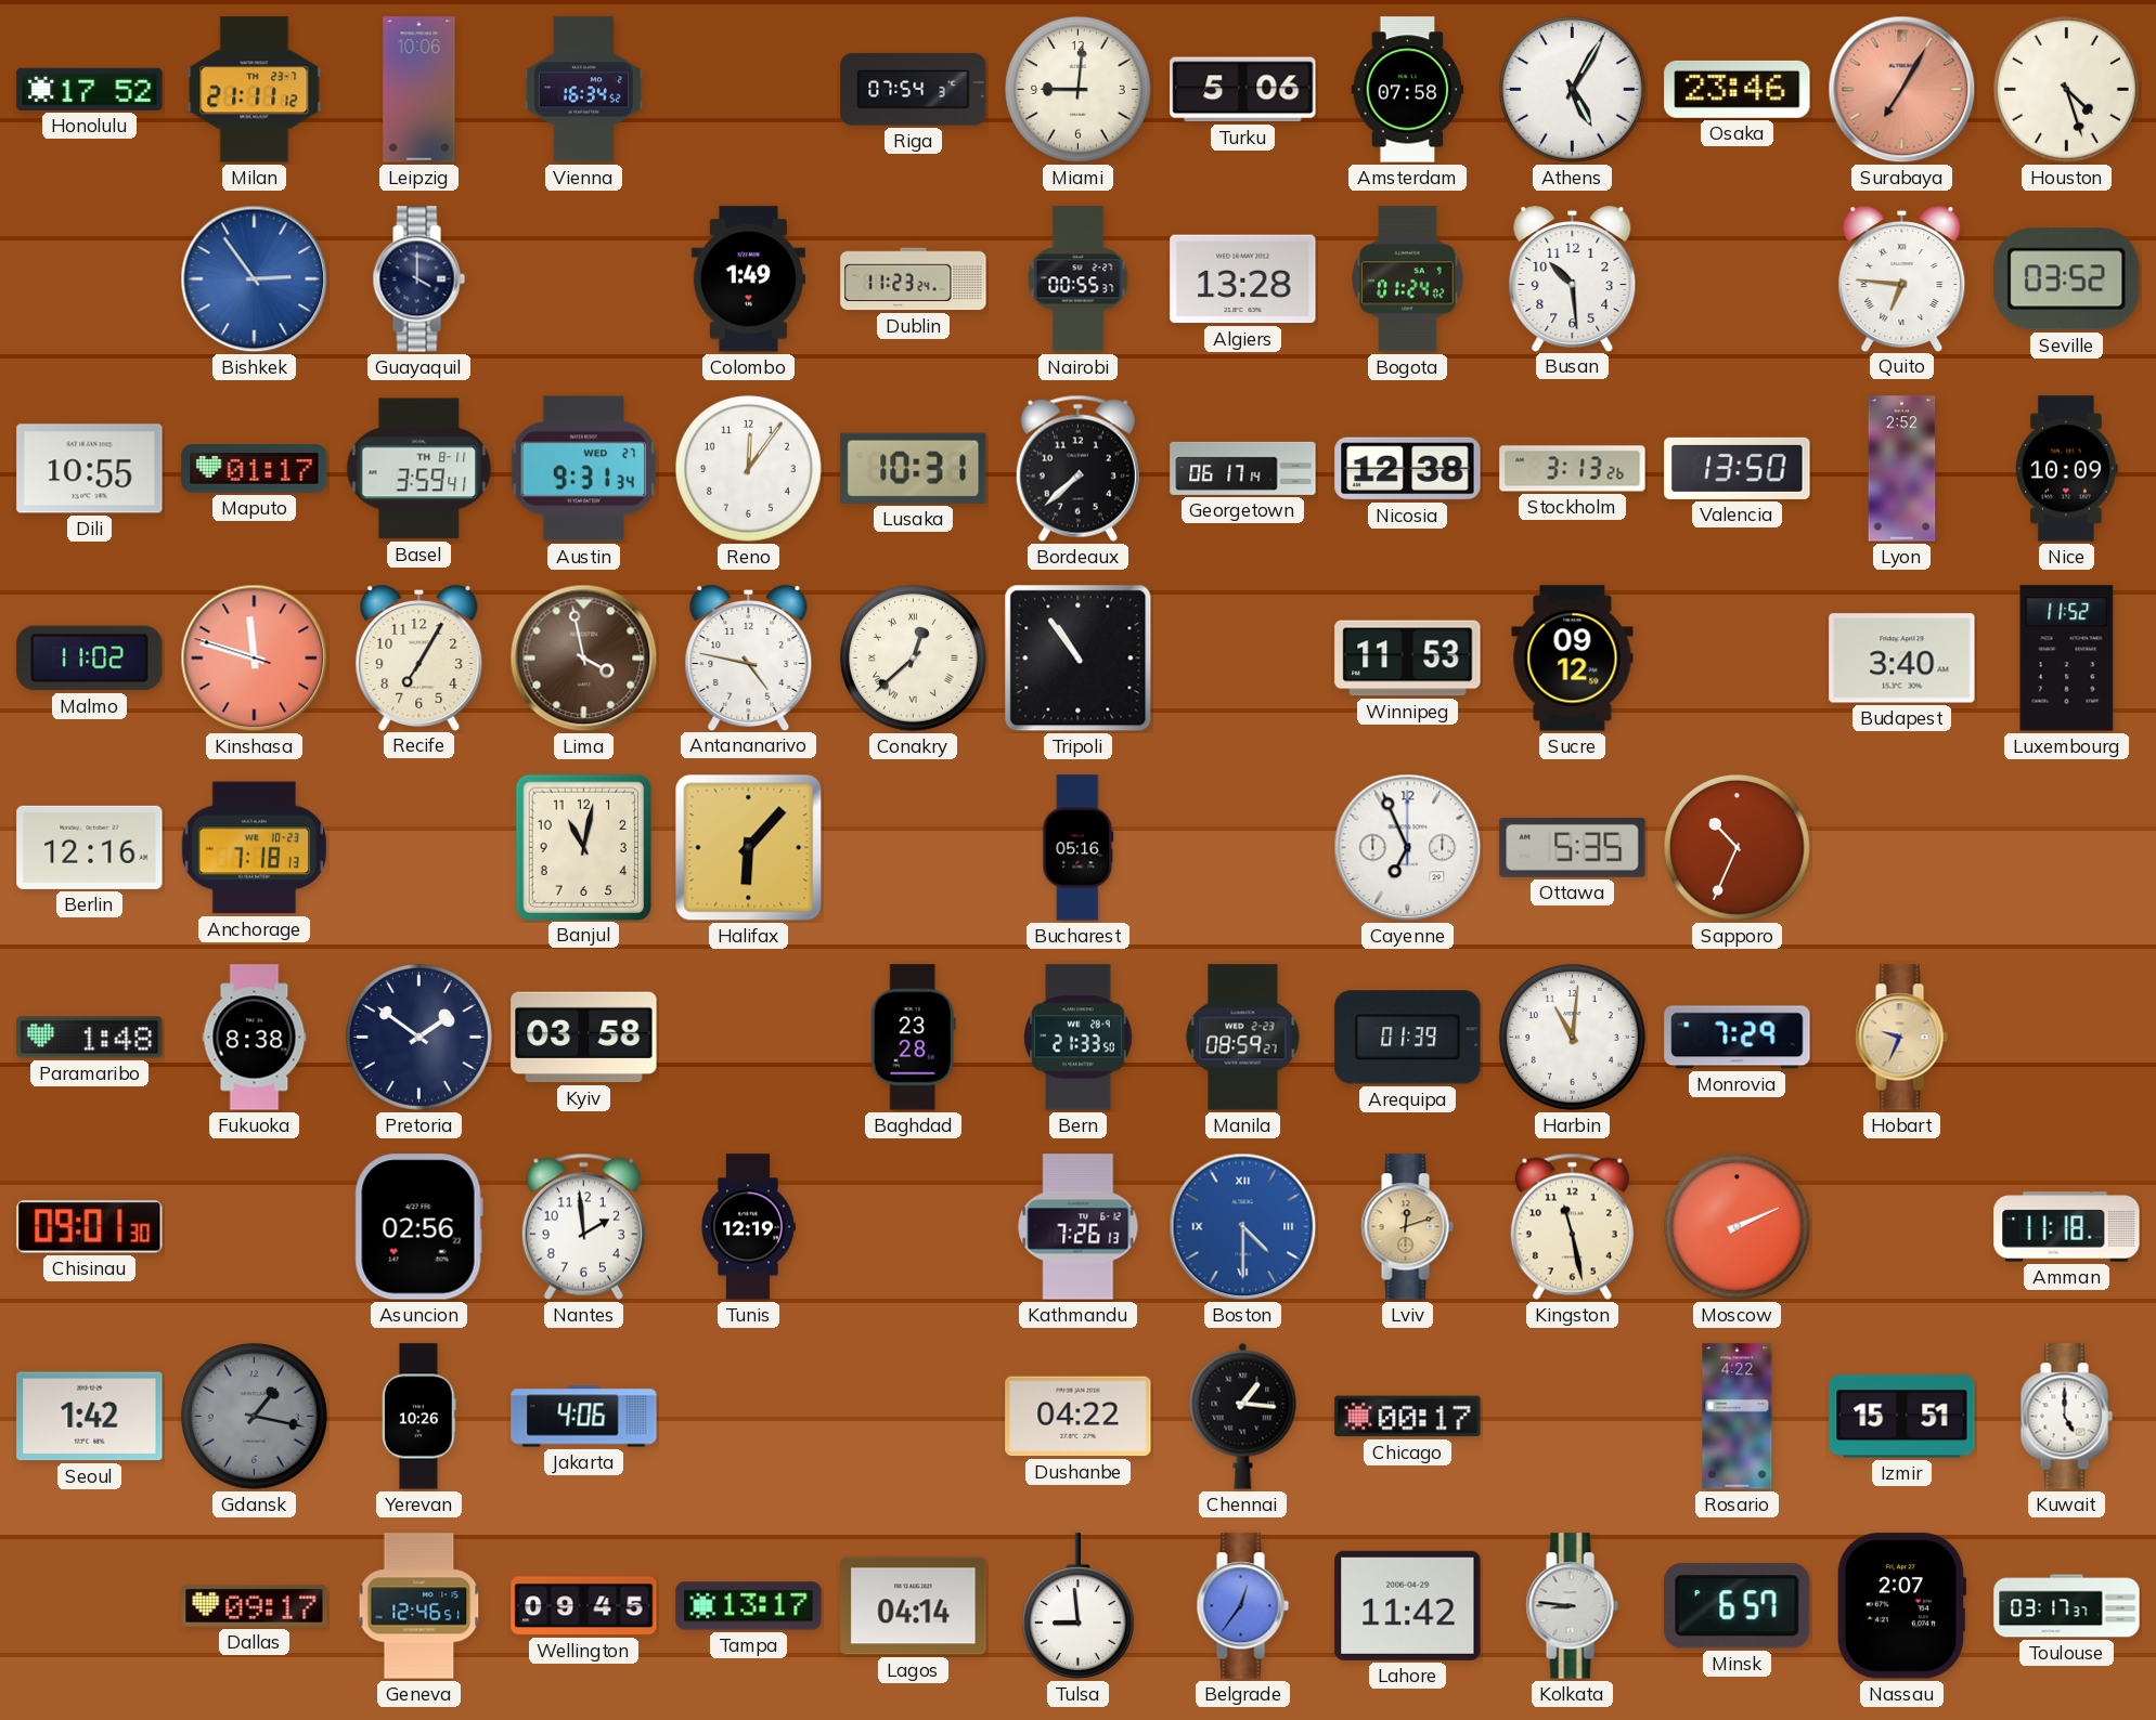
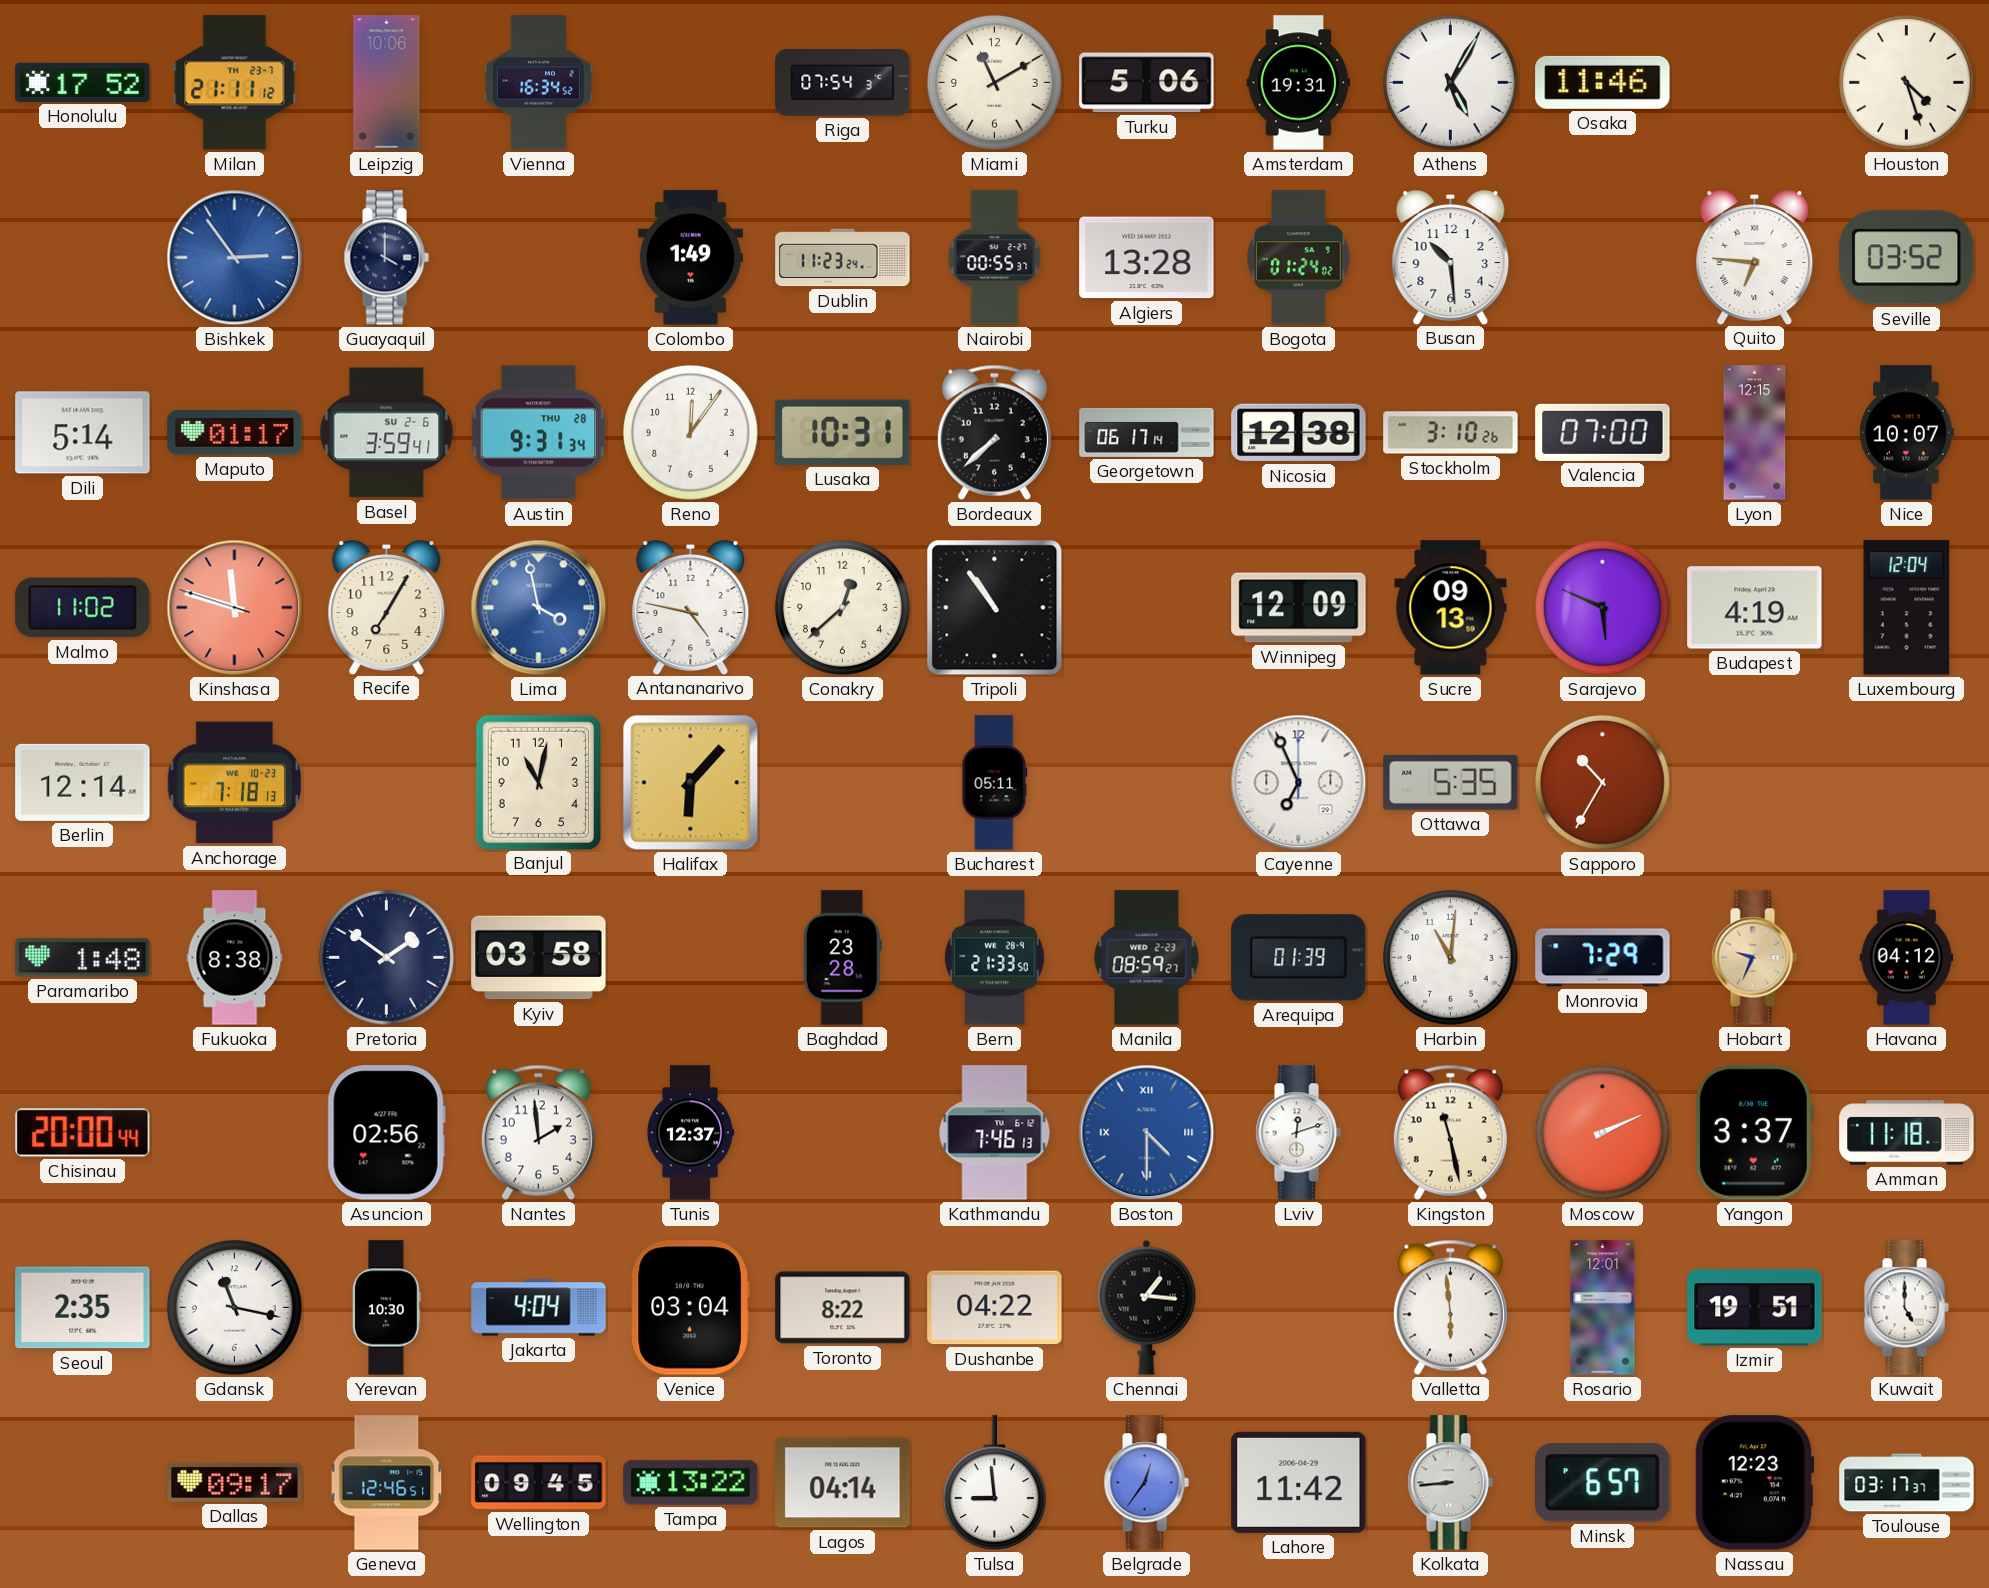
Miami: 9:01 -> 11:10
Amsterdam: 07:58 -> 19:31
Osaka: 23:46 -> 11:46
Surabaya: 7:05 -> none
Dili: 10:55 -> 5:14
Basel date: TH 8-11 -> SU 2-6
Austin date: WED 27 -> THU 28
Stockholm: 3:13 -> 3:10
Valencia: 13:50 -> 07:00
Lyon: 2:52 -> 12:15
Nice: 10:09 -> 10:07
Lima dial: brown -> blue
Conakry numerals: Roman -> Arabic
Winnipeg: 11:53 -> 12:09
Sucre: 09:12 -> 09:13
Sarajevo: none -> 5:49
Budapest: 3:40 -> 4:19
Luxembourg: 11:52 -> 12:04
Berlin: 12:16 -> 12:14
Bucharest: 05:16 -> 05:11
Sapporo: 10:34 -> 10:35
Havana: none -> 04:12
Chisinau: 09:01 -> 20:00
Tunis: 12:19 -> 12:37
Kathmandu: 7:26 -> 7:46
Lviv dial: champagne -> white
Yangon: none -> 3:37
Seoul: 1:42 -> 2:35
Gdansk: 1:17 -> 11:17
Gdansk dial: grey -> white
Yerevan: 10:26 -> 10:30
Jakarta: 4:06 -> 4:04
Venice: none -> 03:04
Toronto: none -> 8:22
Chicago: 00:17 -> none
Valletta: none -> 5:59
Rosario: 4:22 -> 12:01
Izmir: 15:51 -> 19:51
Tampa: 13:17 -> 13:22
Kolkata: 8:46 -> 8:44
Nassau: 2:07 -> 12:23
